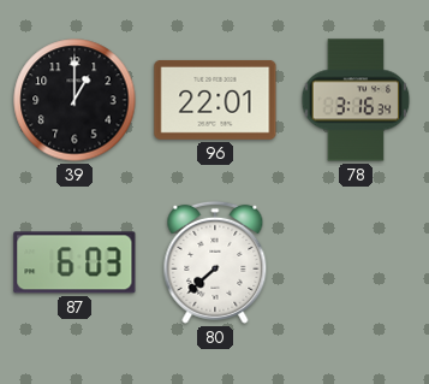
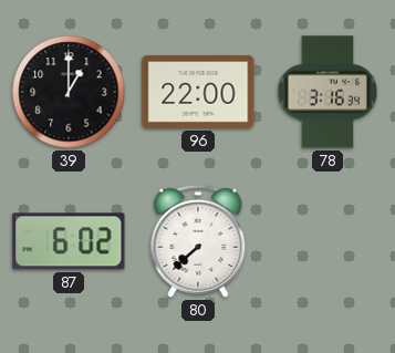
96: 22:01 -> 22:00
87: 6:03 -> 6:02
